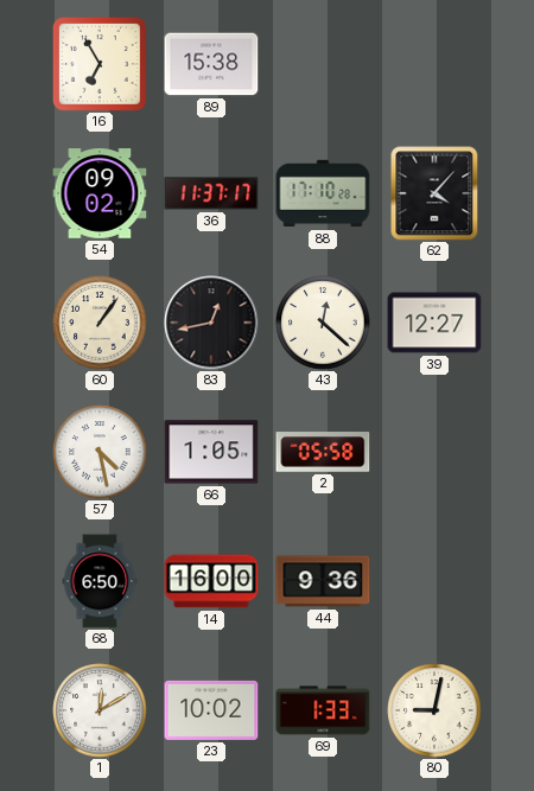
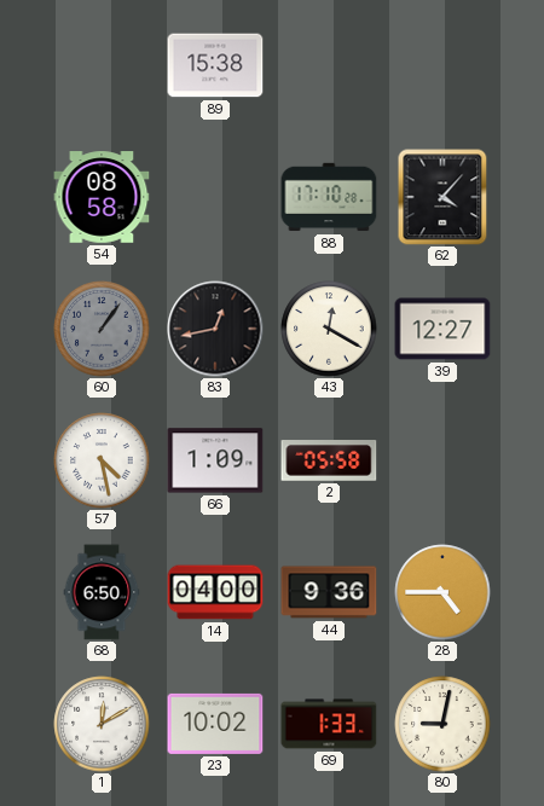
16: 6:55 -> none
54: 09:02 -> 08:58
36: 11:37 -> none
60 dial: cream -> grey
43: 12:22 -> 12:20
66: 1:05 -> 1:09
14: 16:00 -> 04:00
28: none -> 4:45
